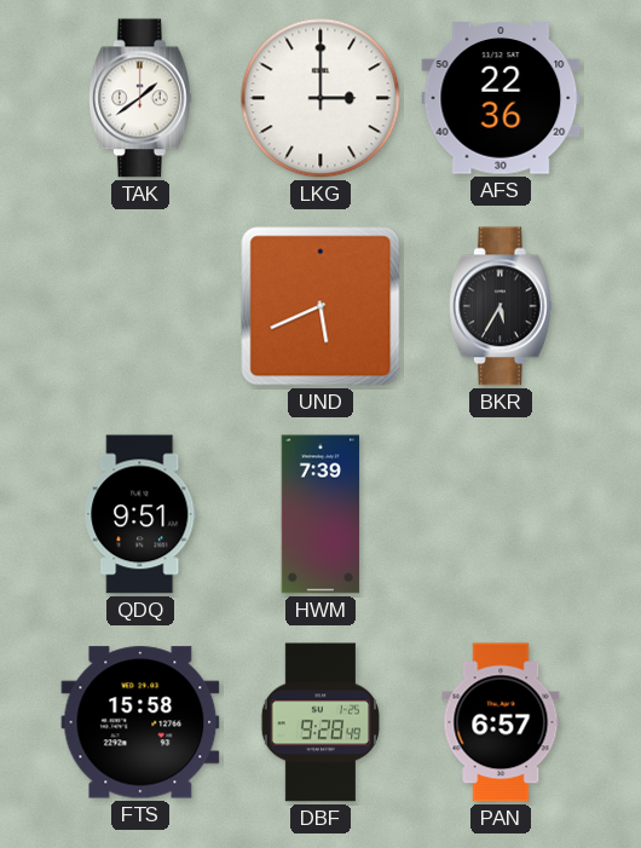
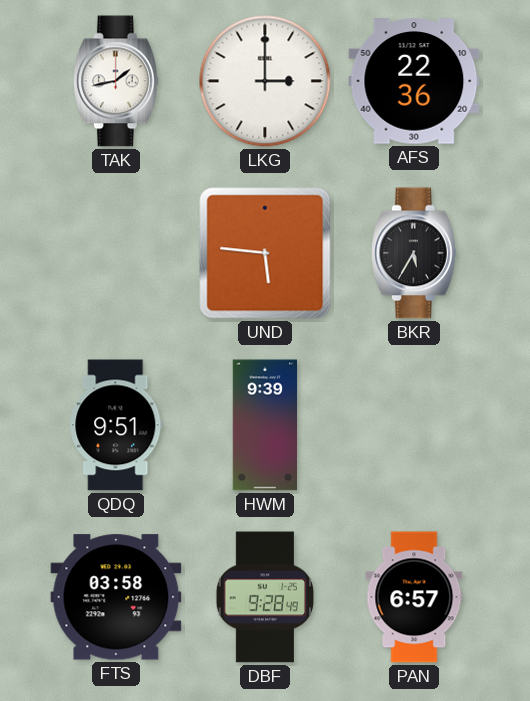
TAK: 1:39 -> 1:43
UND: 5:41 -> 5:46
HWM: 7:39 -> 9:39
FTS: 15:58 -> 03:58
